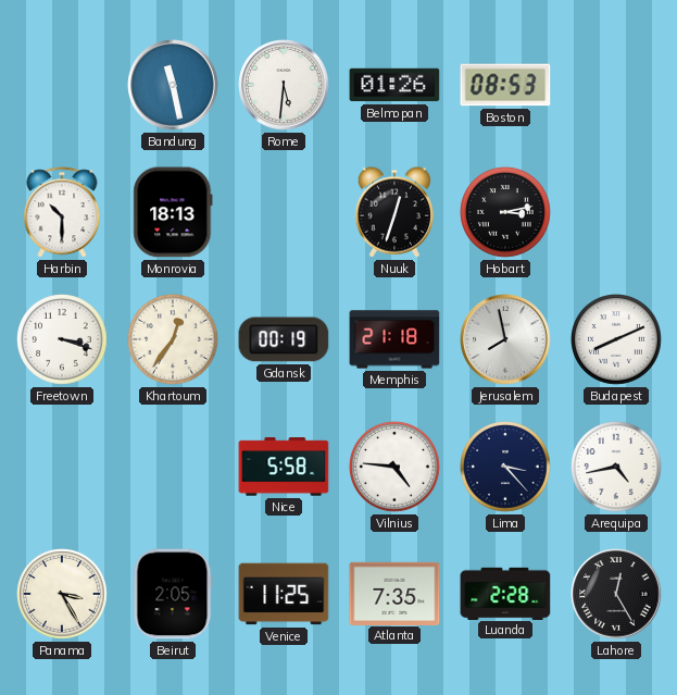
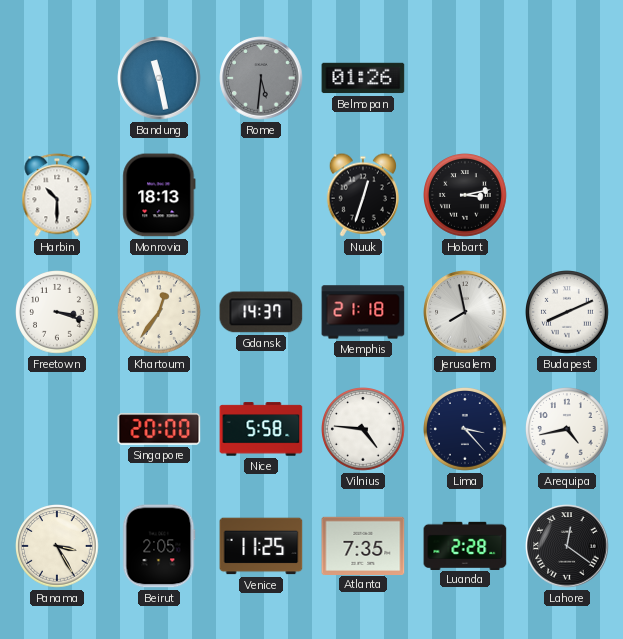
Rome dial: white -> grey
Boston: 08:53 -> none
Gdansk: 00:19 -> 14:37
Singapore: none -> 20:00
Lahore: 12:25 -> 12:21
